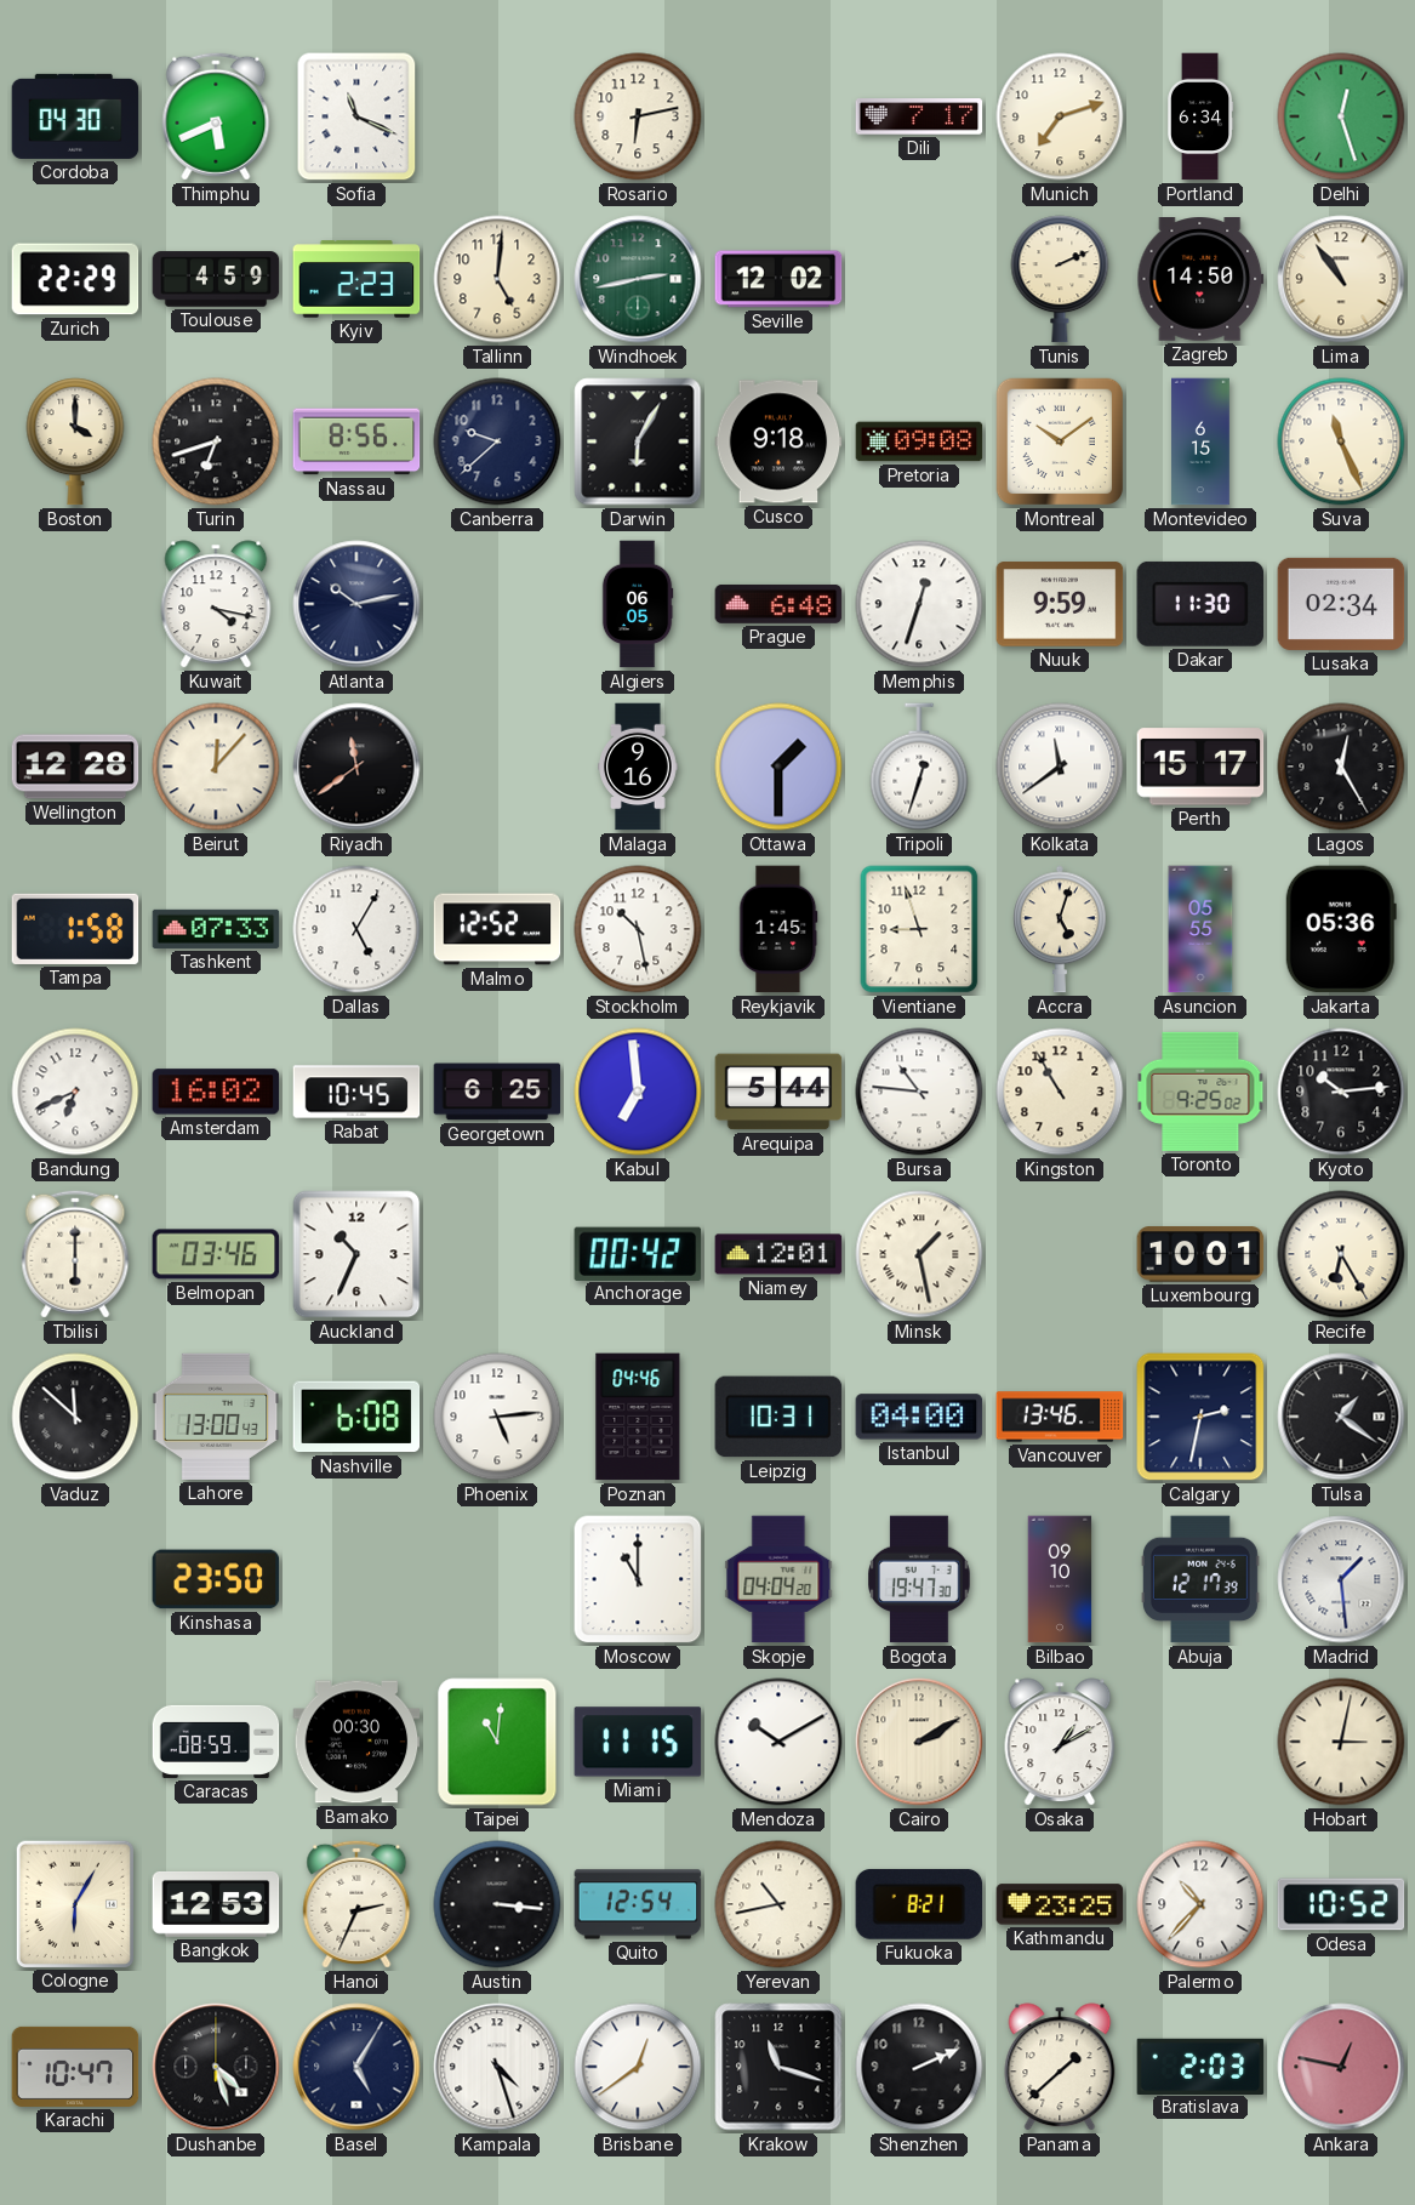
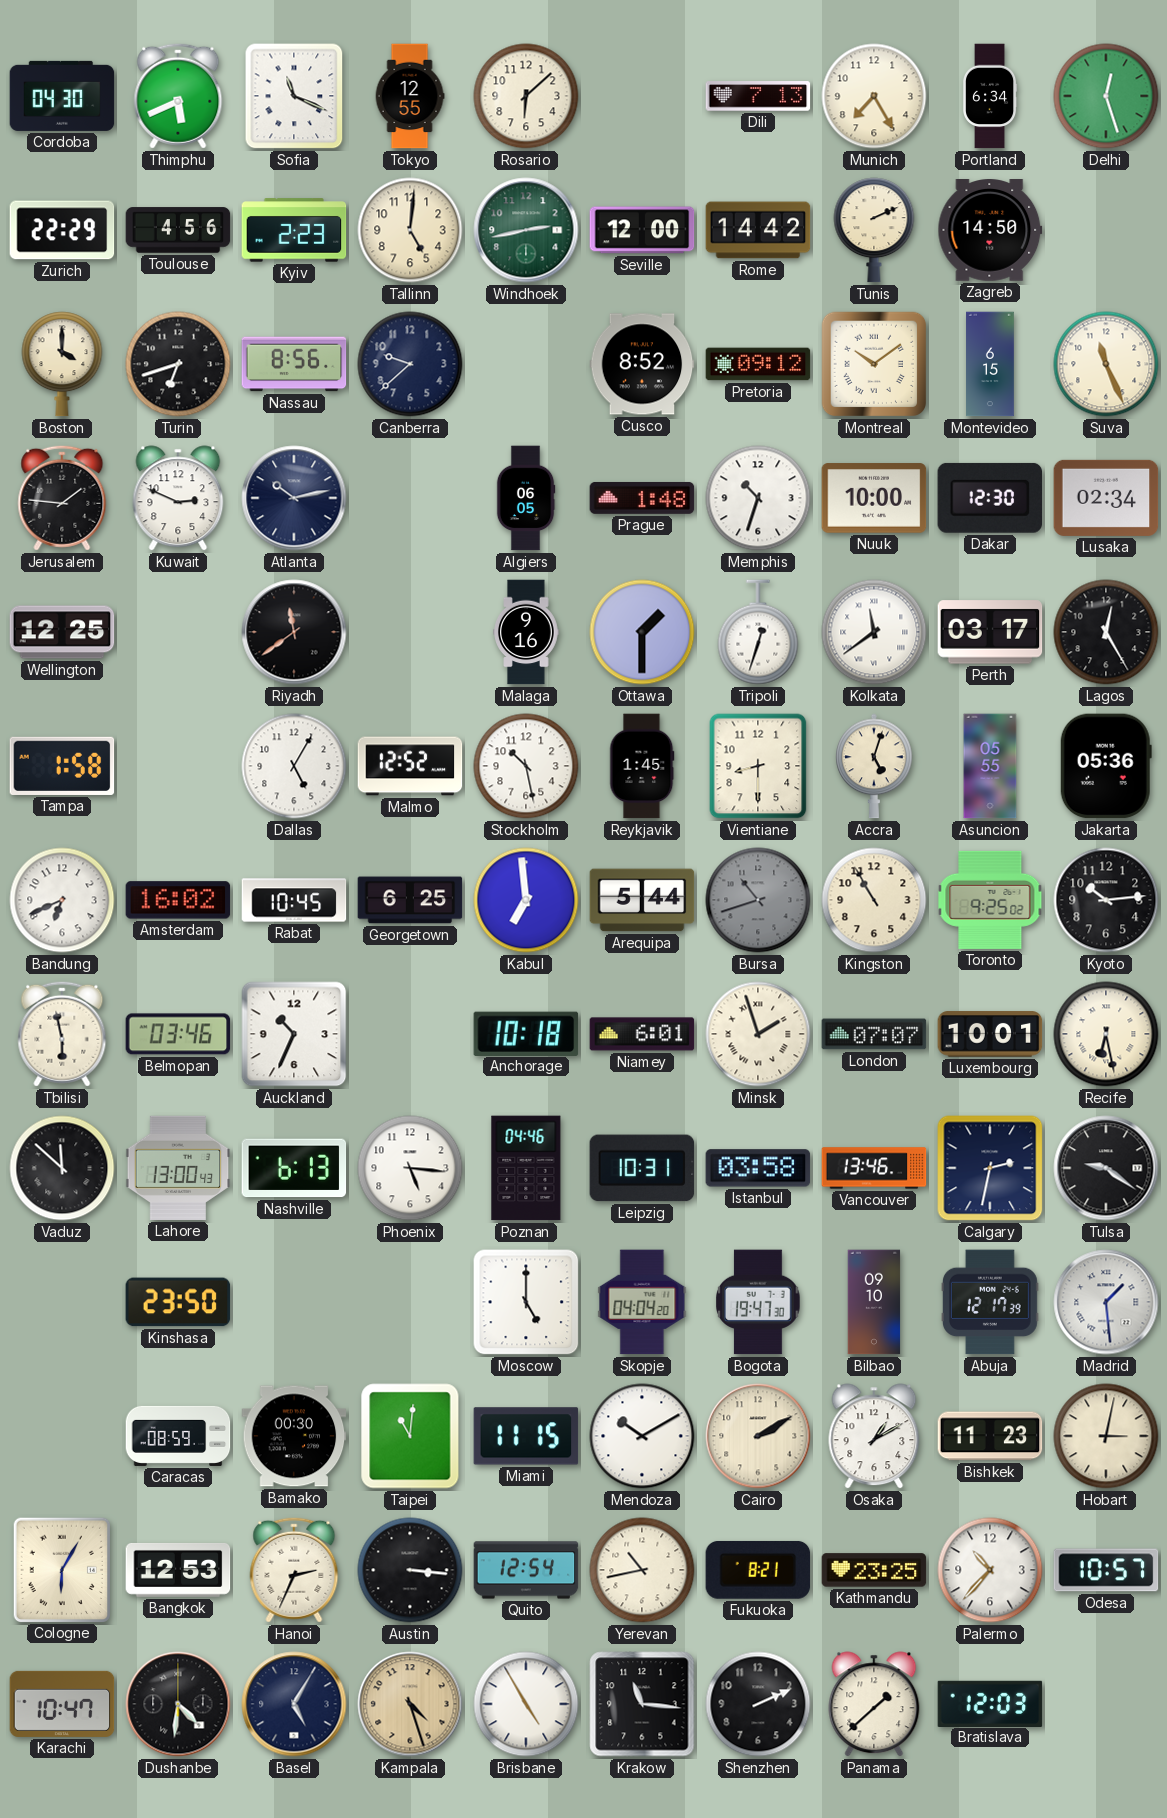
Tokyo: none -> 12:55
Rosario: 6:13 -> 6:08
Dili: 7:17 -> 7:13
Munich: 7:12 -> 7:25
Toulouse: 4:59 -> 4:56
Seville: 12:02 -> 12:00
Rome: none -> 14:42
Lima: 10:54 -> none
Darwin: 6:05 -> none
Cusco: 9:18 -> 8:52
Pretoria: 09:08 -> 09:12
Jerusalem: none -> 1:46
Kuwait: 4:17 -> 2:49
Prague: 6:48 -> 1:48
Memphis: 12:33 -> 10:33
Nuuk: 9:59 -> 10:00
Dakar: 11:30 -> 12:30
Wellington: 12:28 -> 12:25
Beirut: 12:07 -> none
Perth: 15:17 -> 03:17
Tashkent: 07:33 -> none
Vientiane: 8:57 -> 8:30
Bursa: 10:46 -> 10:42
Bursa dial: white -> grey
Tbilisi: 6:00 -> 5:58
Anchorage: 00:42 -> 10:18
Niamey: 12:01 -> 6:01
Minsk: 1:28 -> 1:57
London: none -> 07:07
Recife: 6:25 -> 6:28
Nashville: 6:08 -> 6:13
Phoenix: 5:14 -> 5:16
Istanbul: 04:00 -> 03:58
Tulsa: 1:21 -> 9:21
Moscow: 11:00 -> 5:00
Bishkek: none -> 11:23
Odesa: 10:52 -> 10:57
Dushanbe: 4:27 -> 4:31
Kampala dial: white -> champagne
Brisbane: 12:39 -> 4:55
Krakow: 11:18 -> 11:16
Bratislava: 2:03 -> 12:03
Ankara: 12:47 -> none
